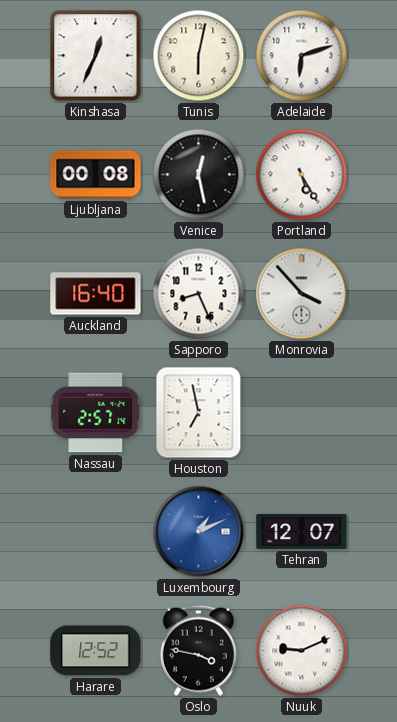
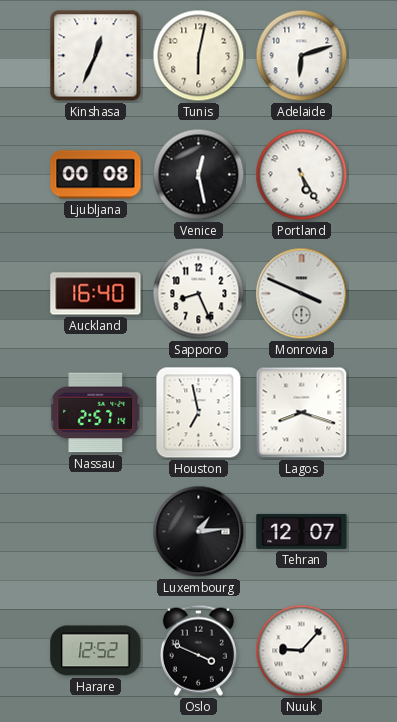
Monrovia: 3:53 -> 3:49
Lagos: none -> 8:18
Luxembourg: 1:11 -> 1:14
Luxembourg dial: blue -> black
Oslo: 3:47 -> 3:49
Nuuk: 9:11 -> 9:07
